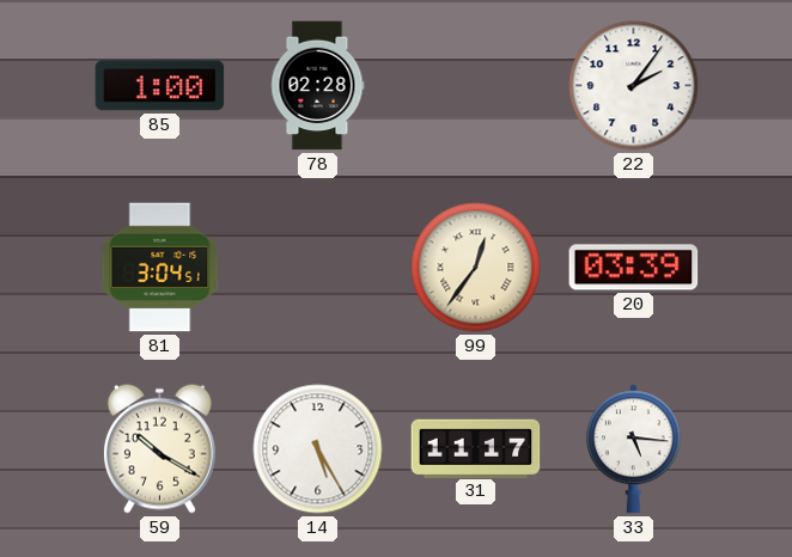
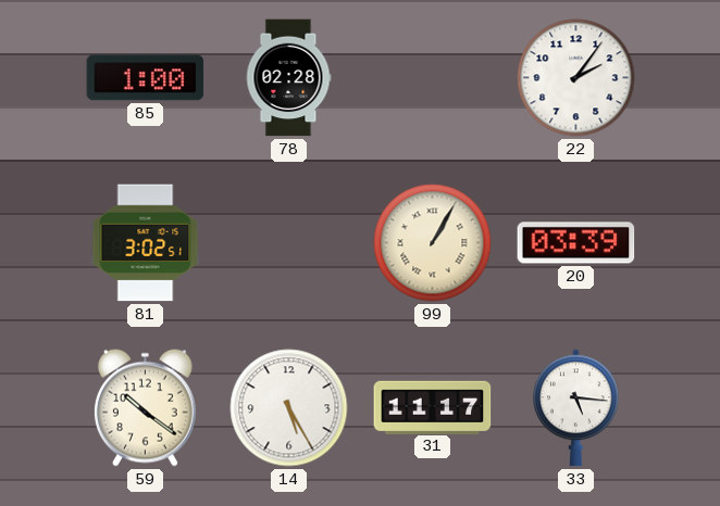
81: 3:04 -> 3:02
99: 12:36 -> 1:05
59: 10:20 -> 10:21
